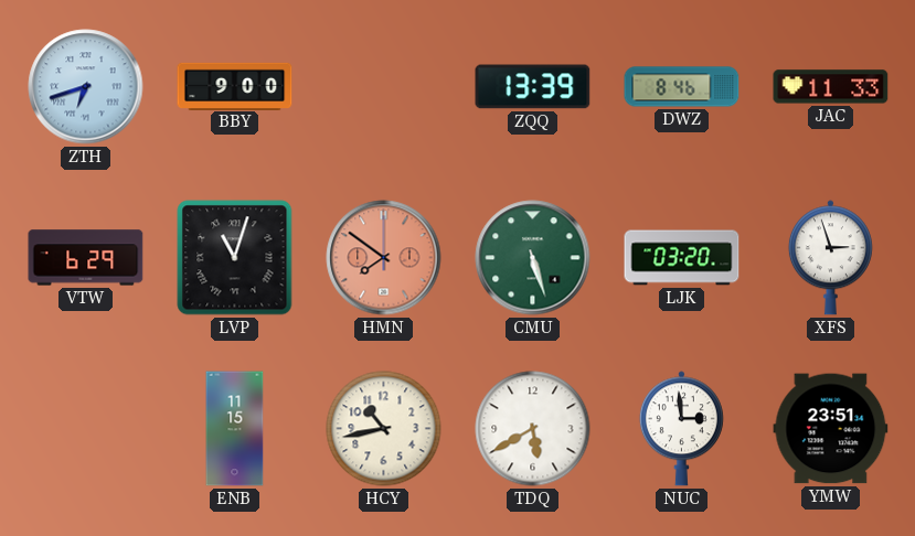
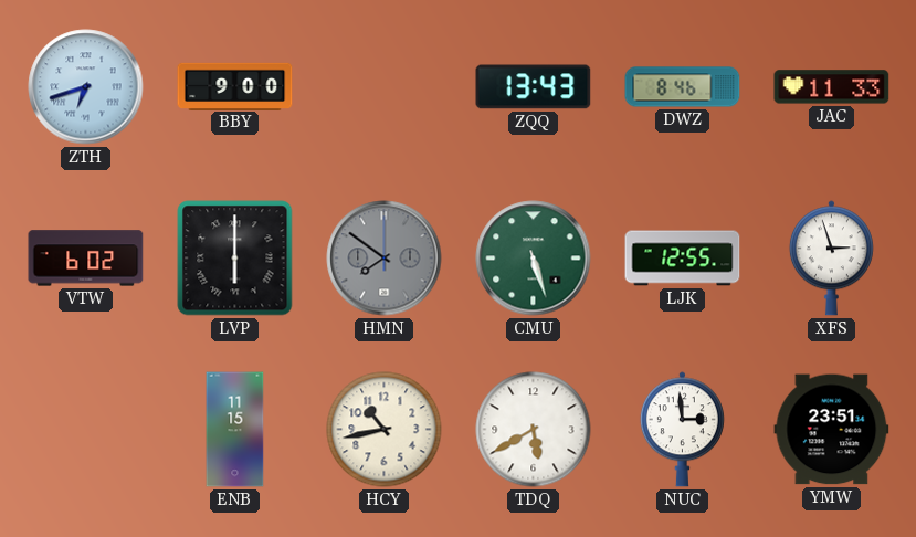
ZQQ: 13:39 -> 13:43
VTW: 6:29 -> 6:02
LVP: 11:03 -> 6:00
HMN dial: salmon -> grey
LJK: 03:20 -> 12:55
